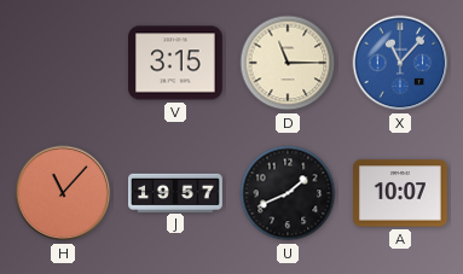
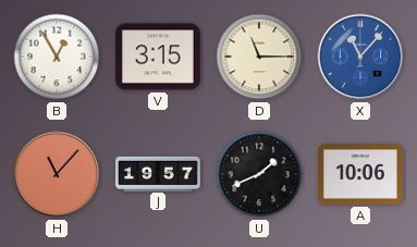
B: none -> 12:55
A: 10:07 -> 10:06
